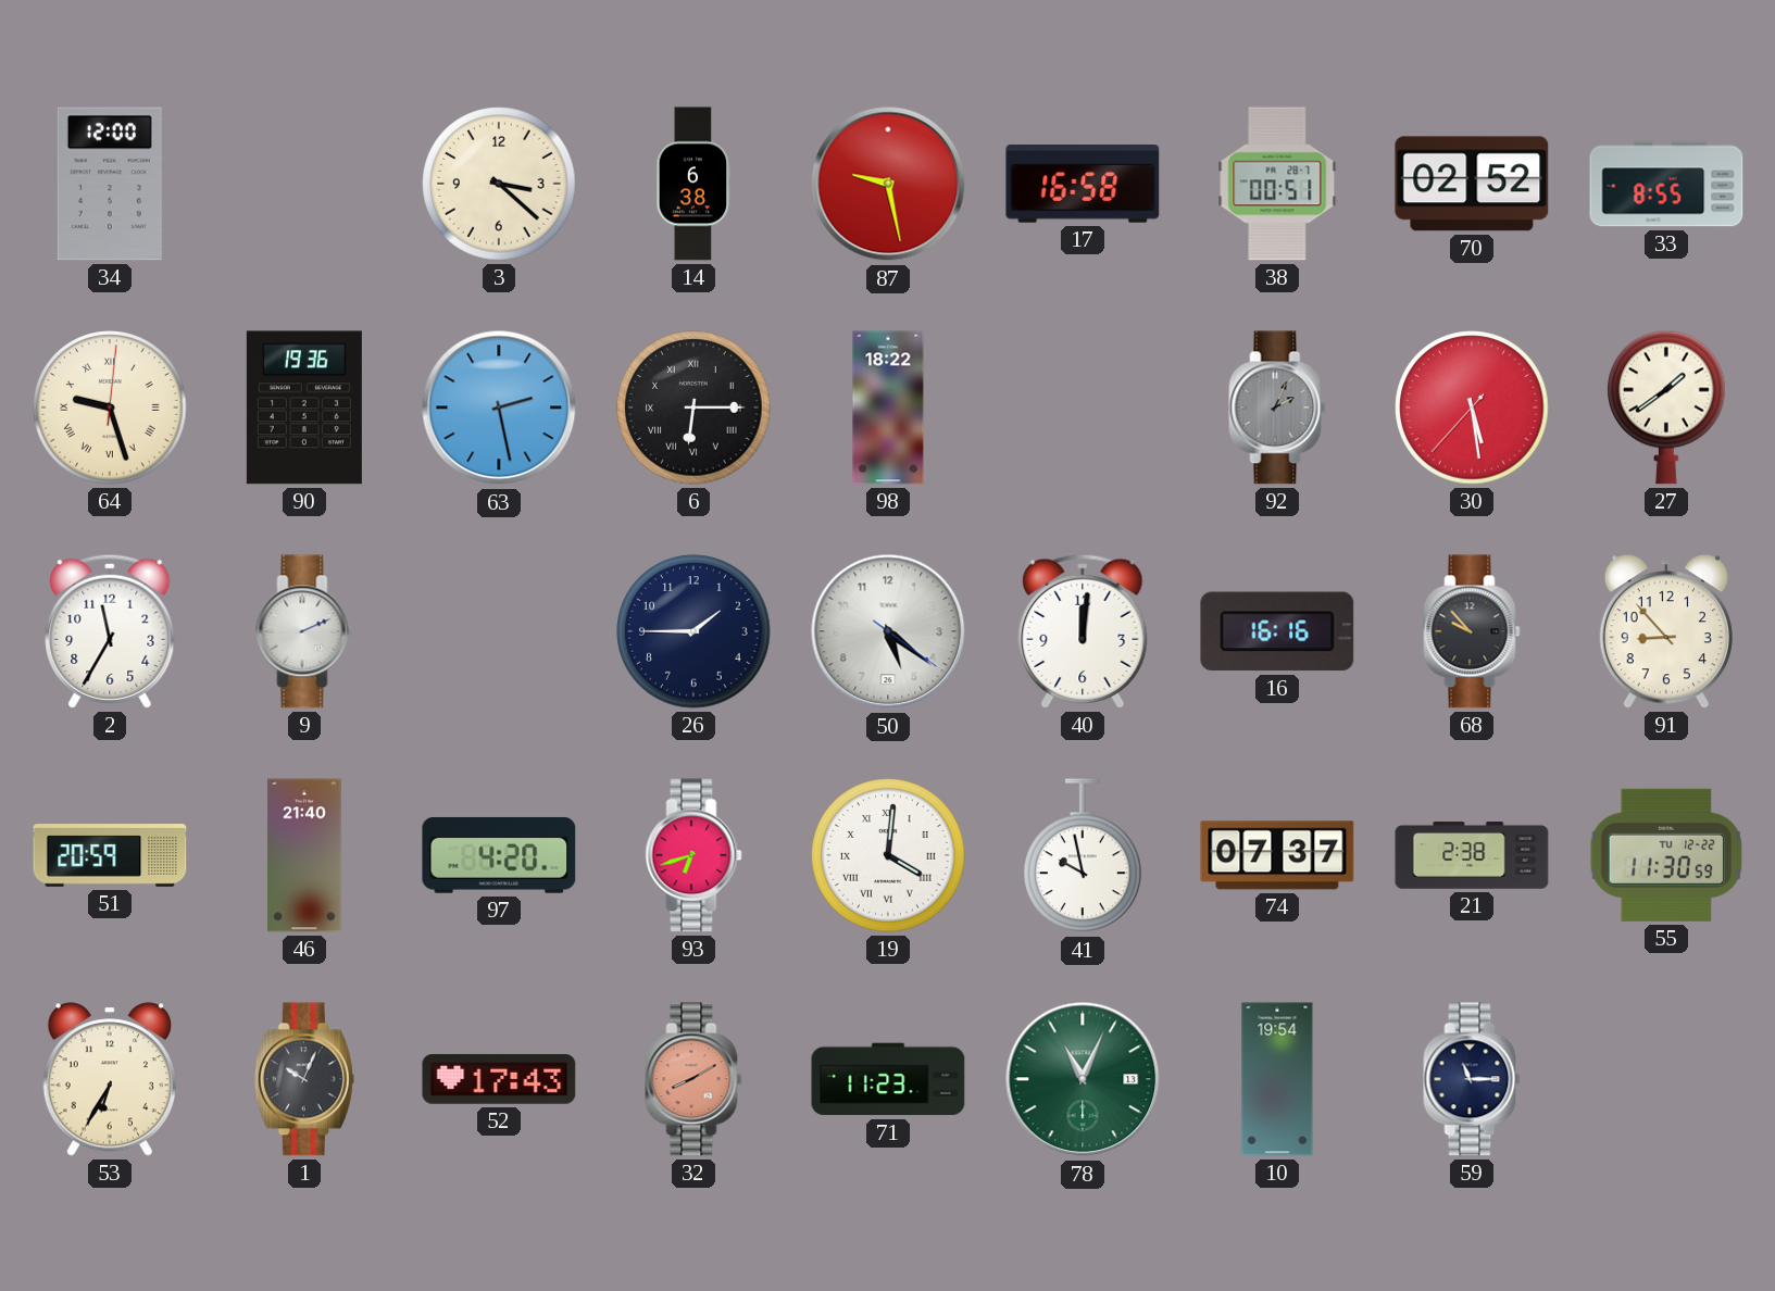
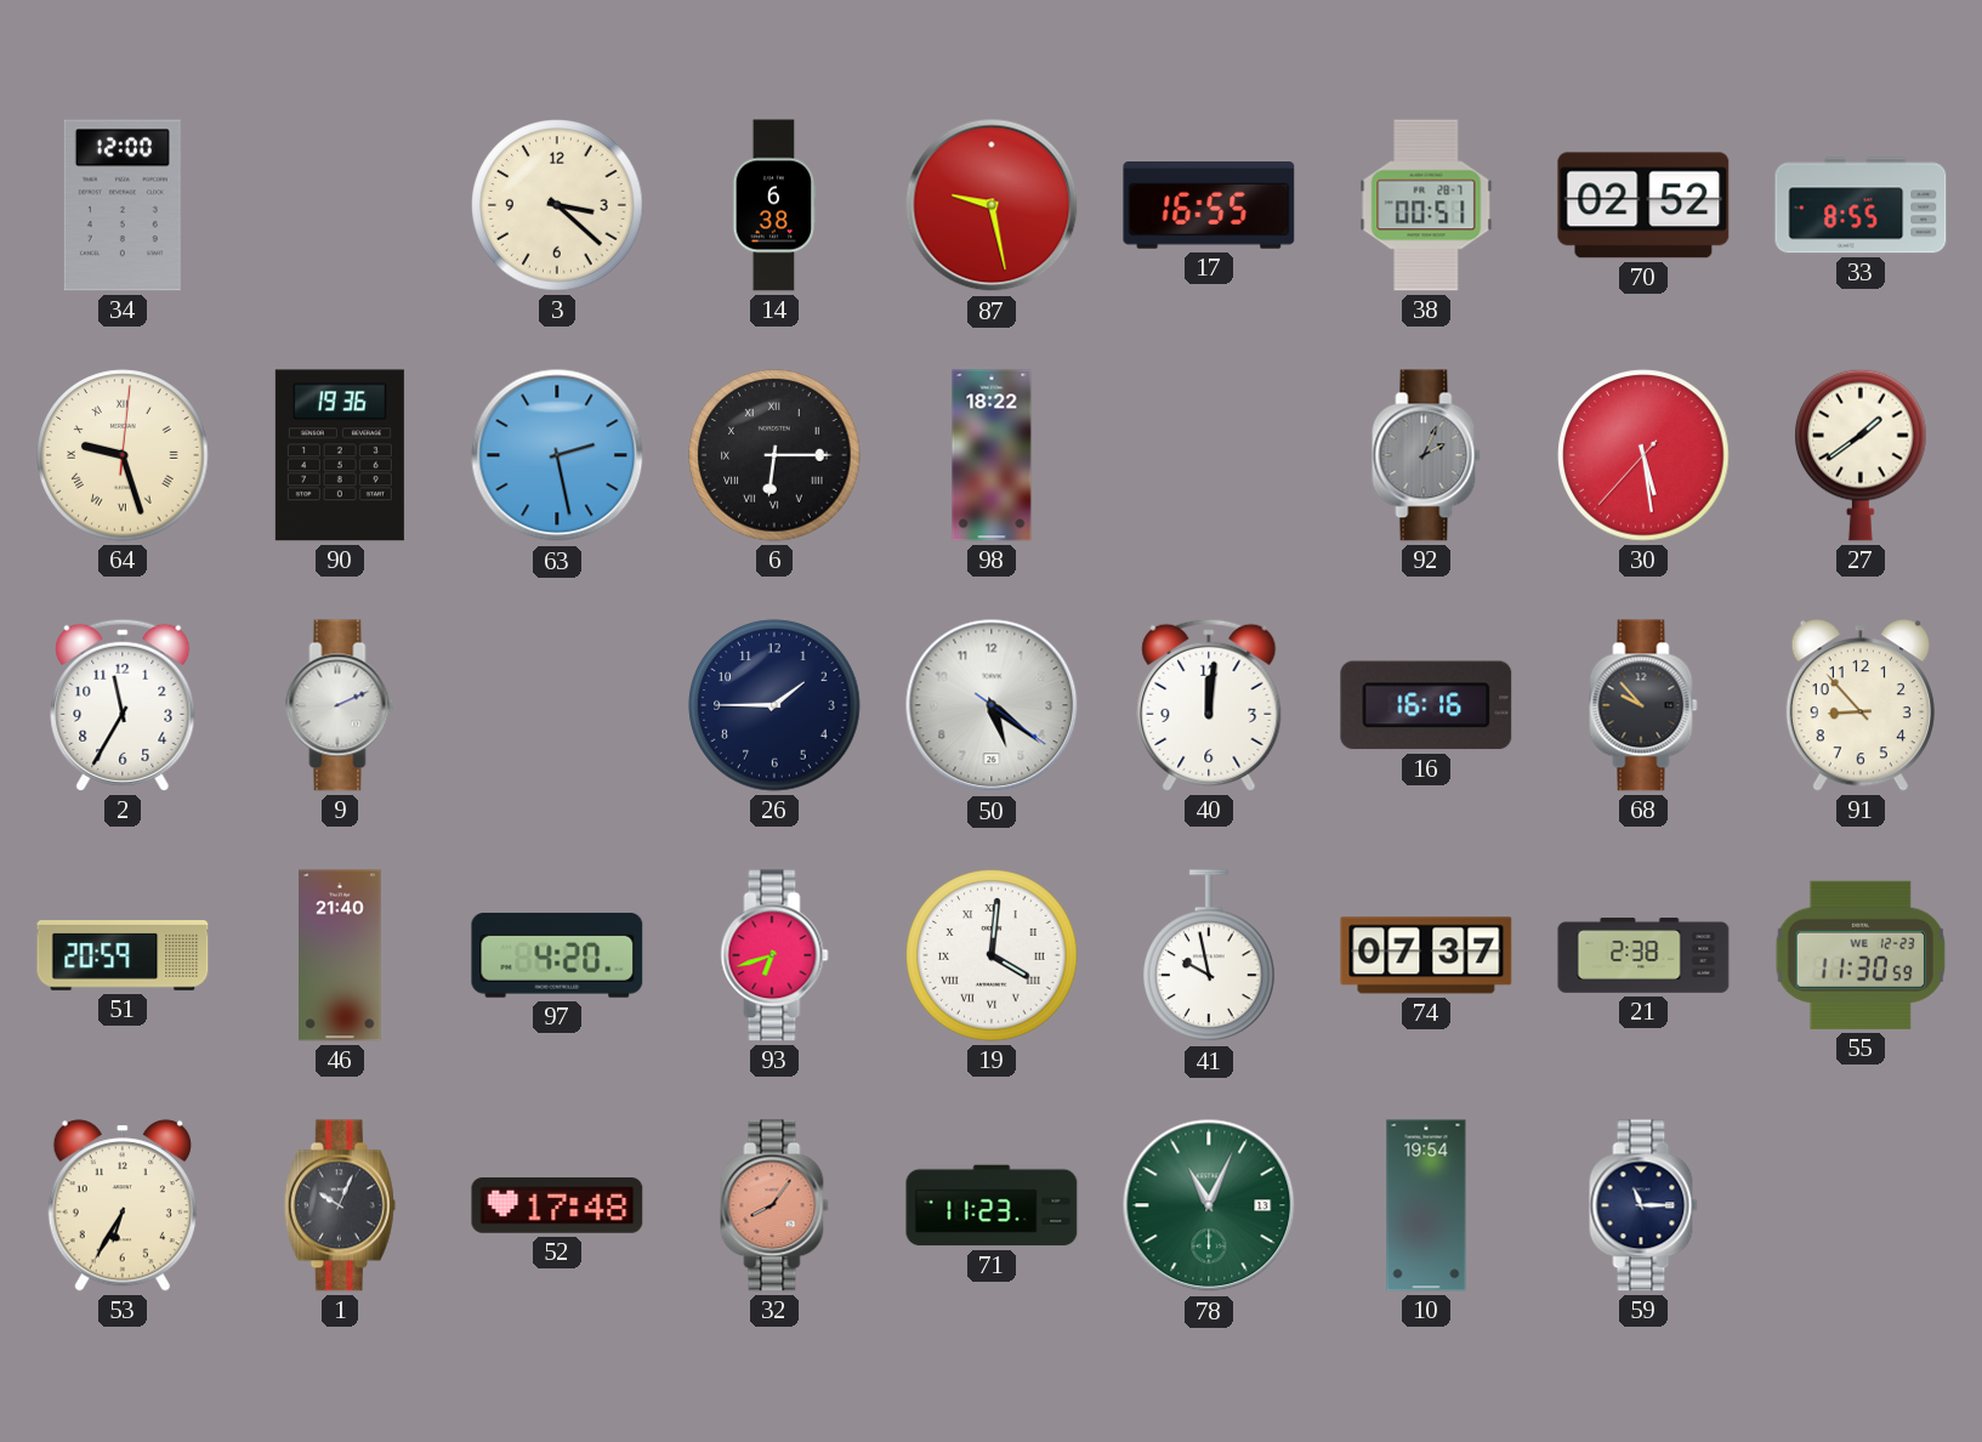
17: 16:58 -> 16:55
55 date: TU 12-22 -> WE 12-23
52: 17:43 -> 17:48
32: 8:10 -> 8:06
